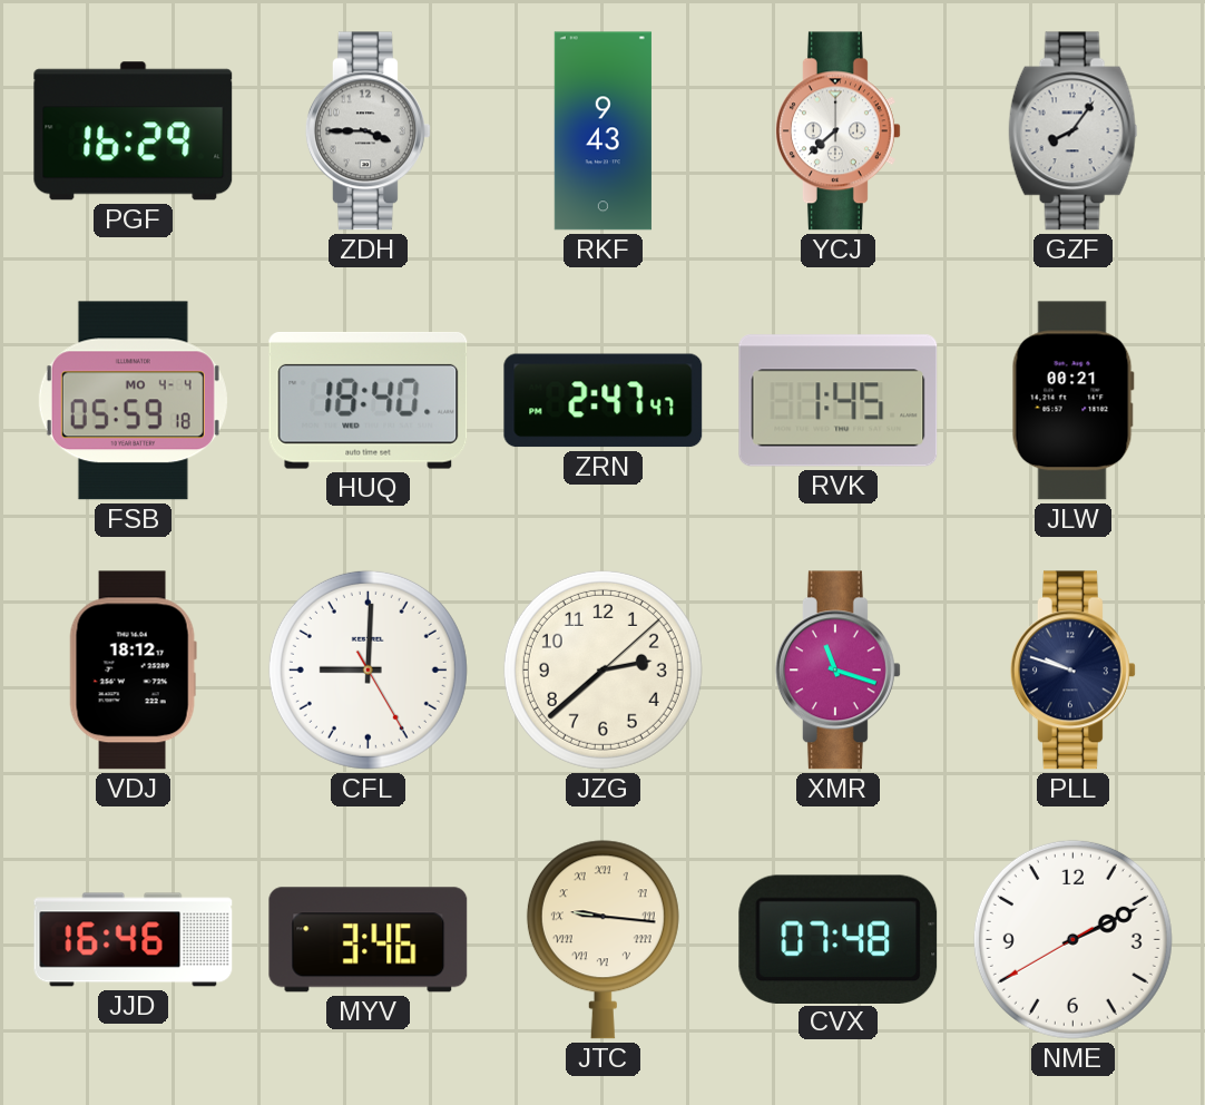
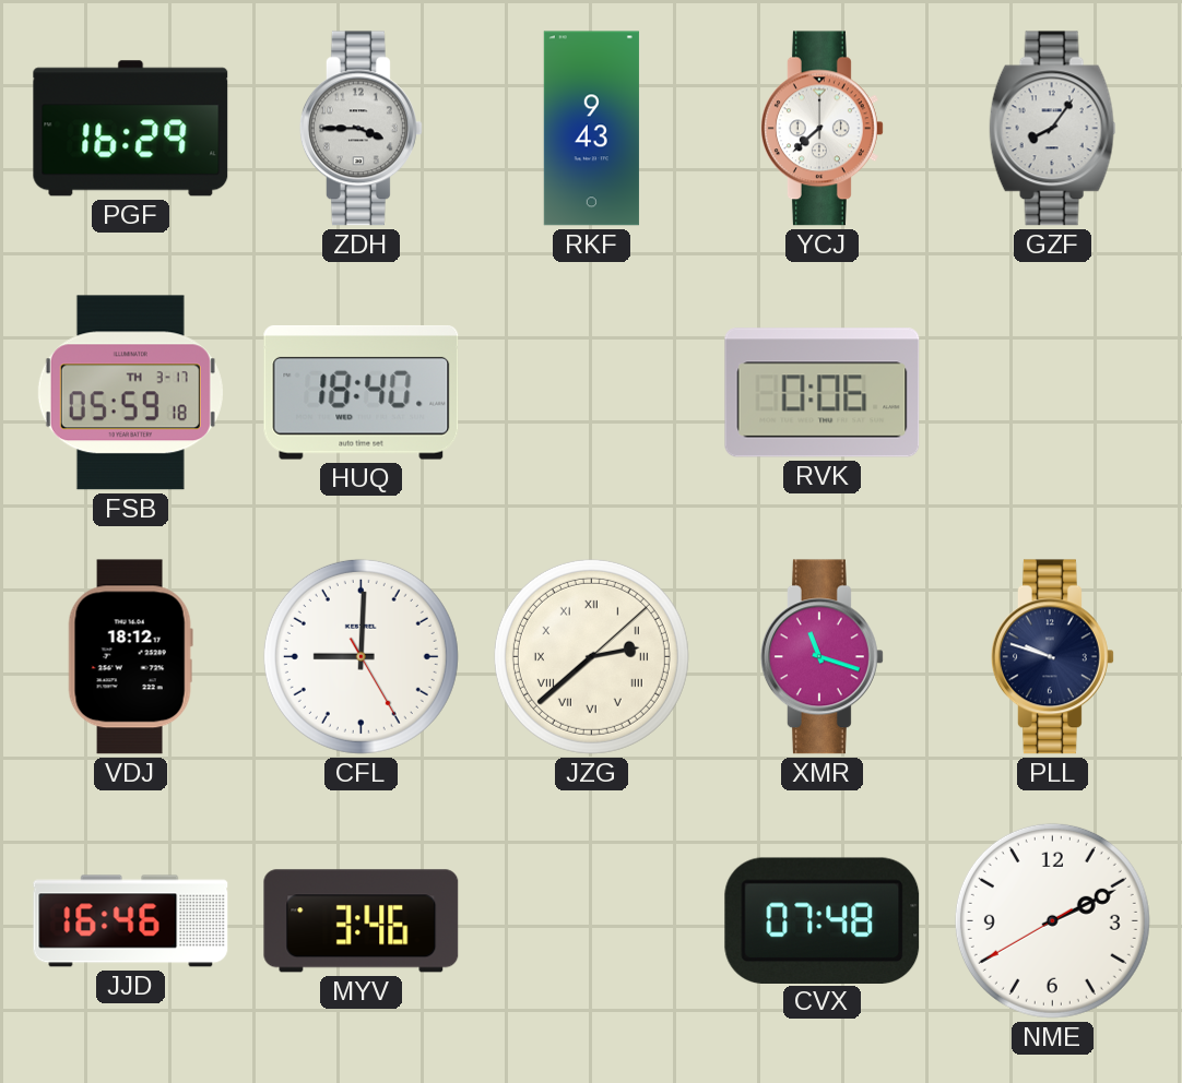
FSB date: MO 4-4 -> TH 3-17
ZRN: 2:47 -> none
RVK: 1:45 -> 0:06
JLW: 00:21 -> none
JZG numerals: Arabic -> Roman
JTC: 9:16 -> none
